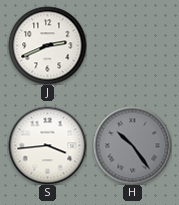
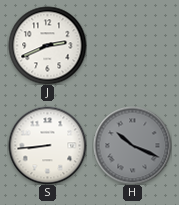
S: 3:44 -> 8:44
H: 10:24 -> 10:19
